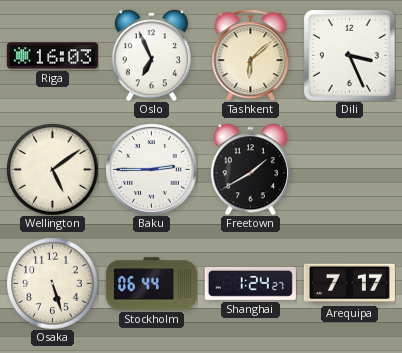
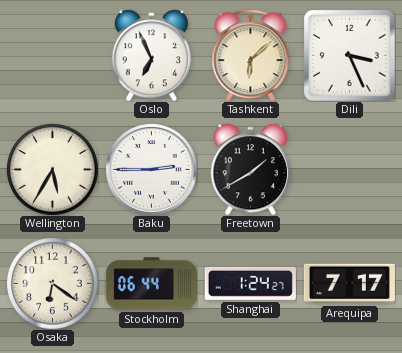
Riga: 16:03 -> none
Wellington: 5:09 -> 5:35
Osaka: 5:27 -> 6:21
